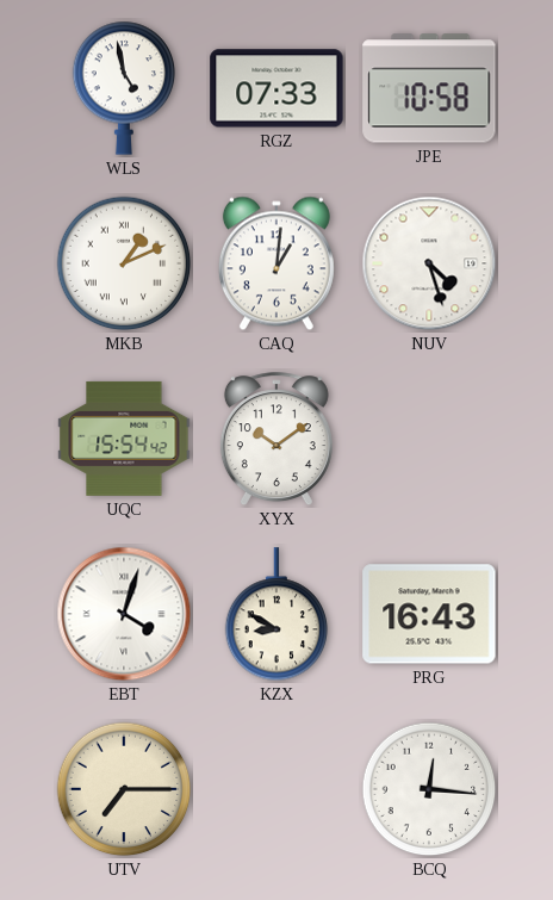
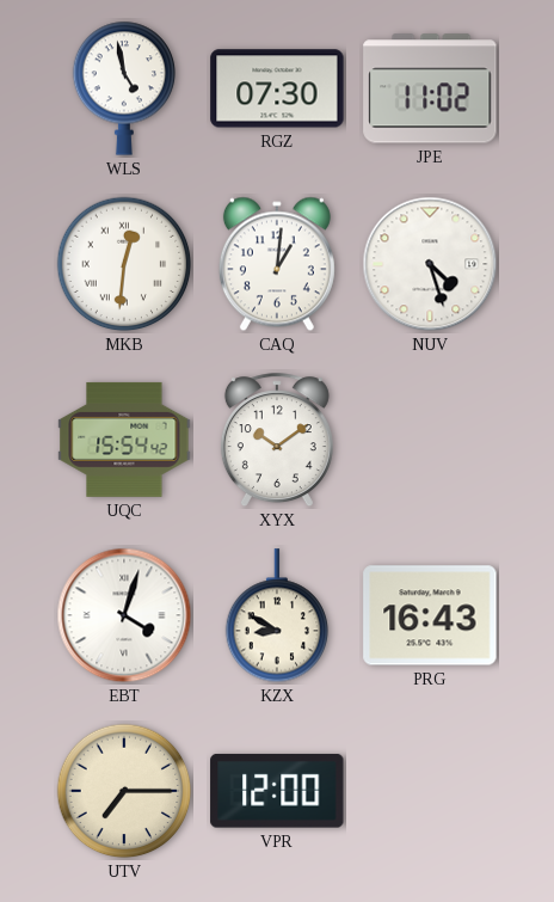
RGZ: 07:33 -> 07:30
JPE: 10:58 -> 11:02
MKB: 1:11 -> 12:31
VPR: none -> 12:00
BCQ: 12:16 -> none
